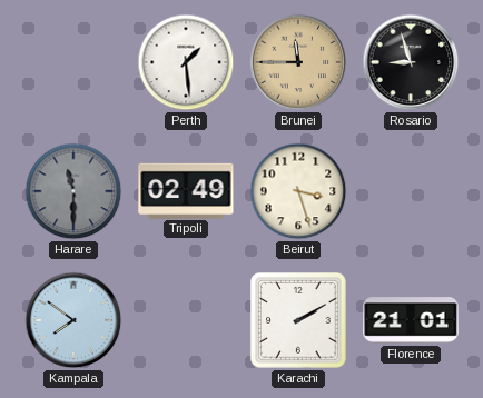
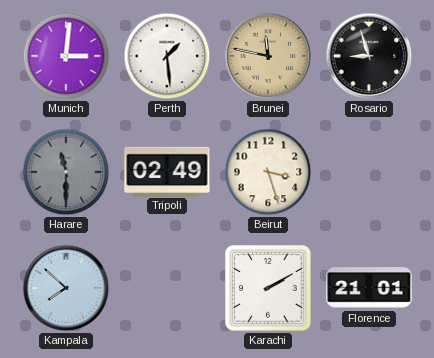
Munich: none -> 3:01
Brunei: 11:45 -> 11:47
Kampala: 7:51 -> 7:52
